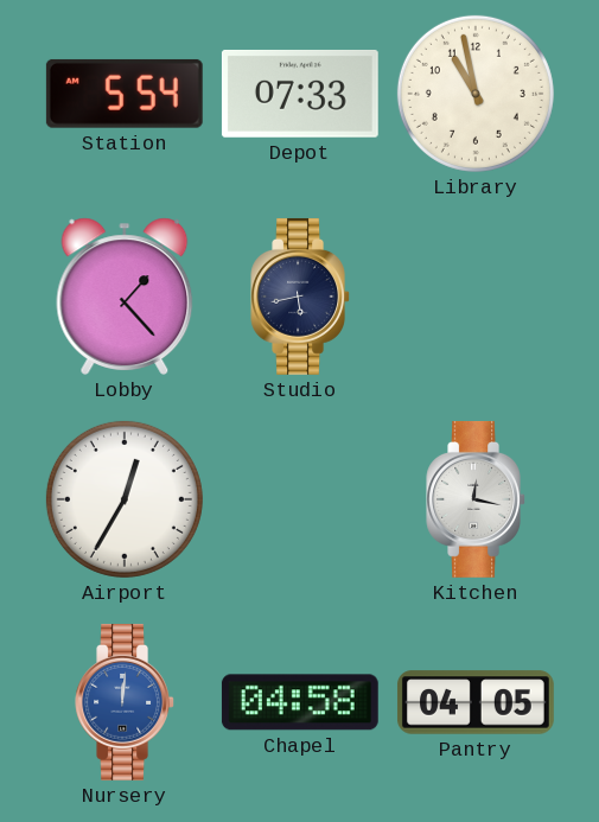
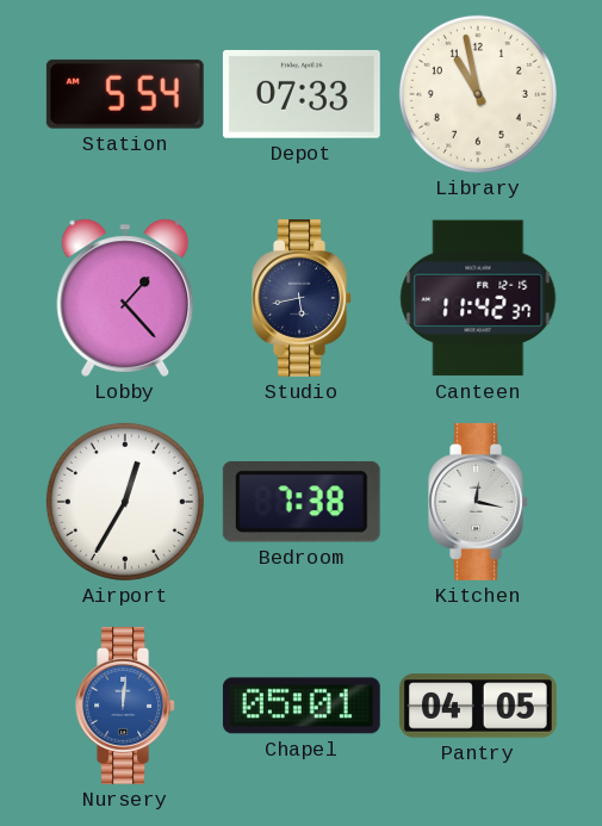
Canteen: none -> 11:42
Bedroom: none -> 7:38
Chapel: 04:58 -> 05:01
